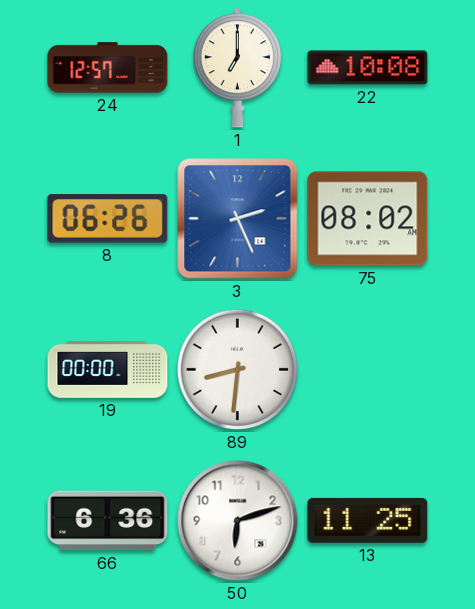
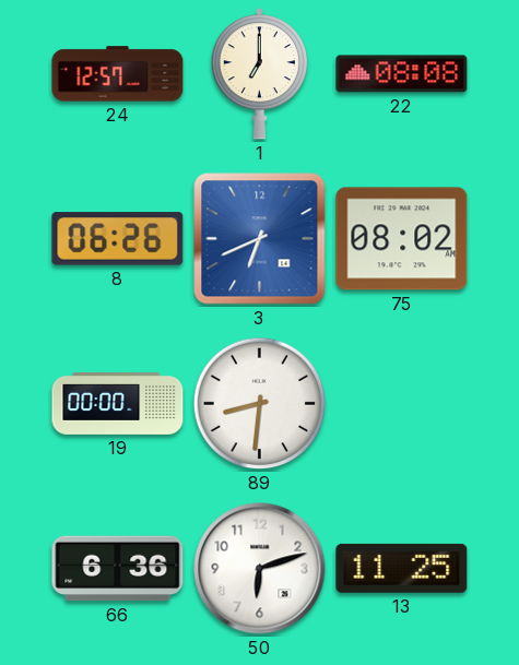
22: 10:08 -> 08:08
3: 2:26 -> 6:41
